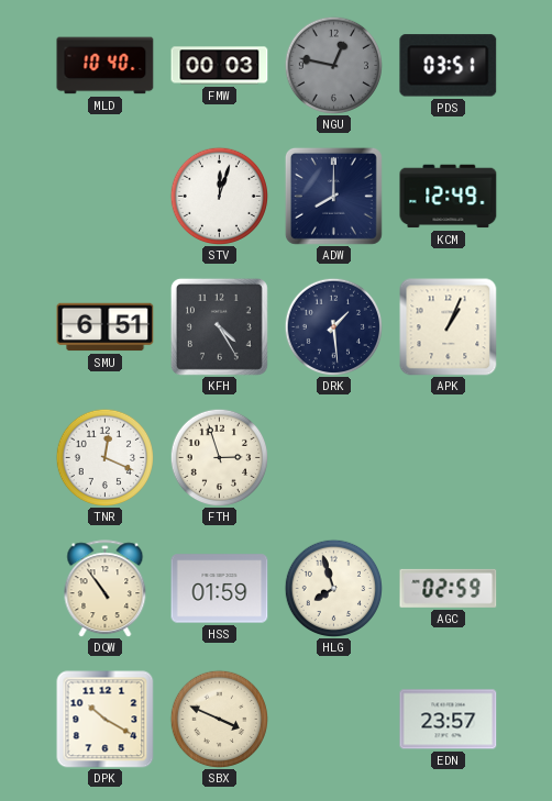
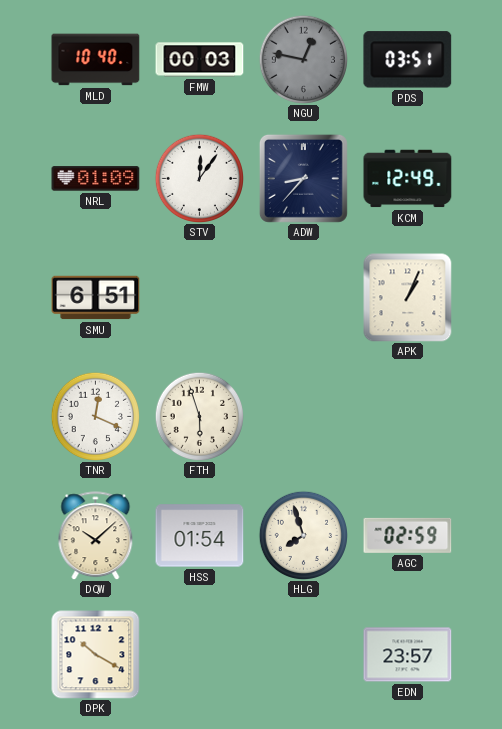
NRL: none -> 01:09
STV: 12:03 -> 12:06
ADW: 8:00 -> 8:37
KFH: 4:25 -> none
DRK: 1:29 -> none
FTH: 2:57 -> 5:57
DQW: 10:54 -> 10:08
HSS: 01:59 -> 01:54
SBX: 3:49 -> none
